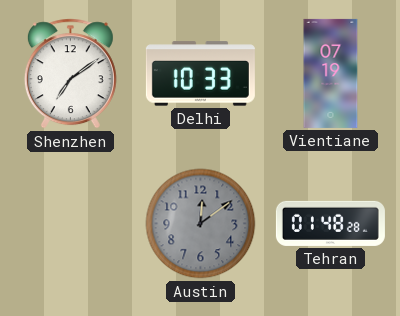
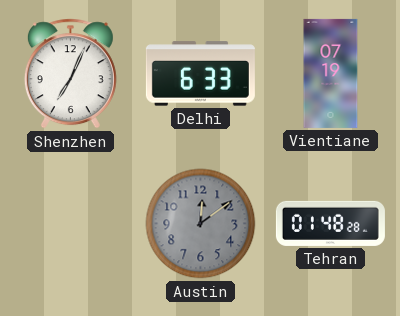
Shenzhen: 7:09 -> 7:04
Delhi: 10:33 -> 6:33
